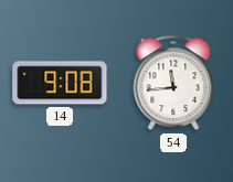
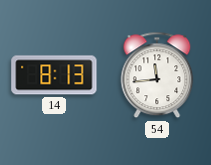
14: 9:08 -> 8:13
